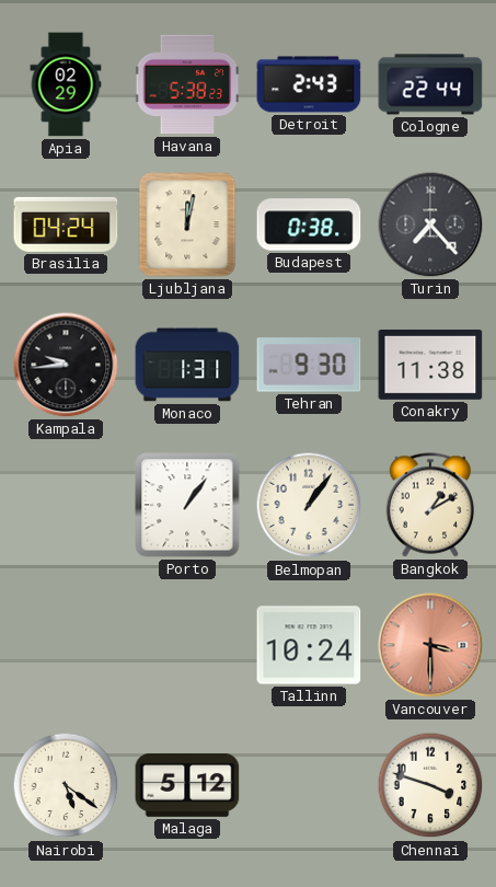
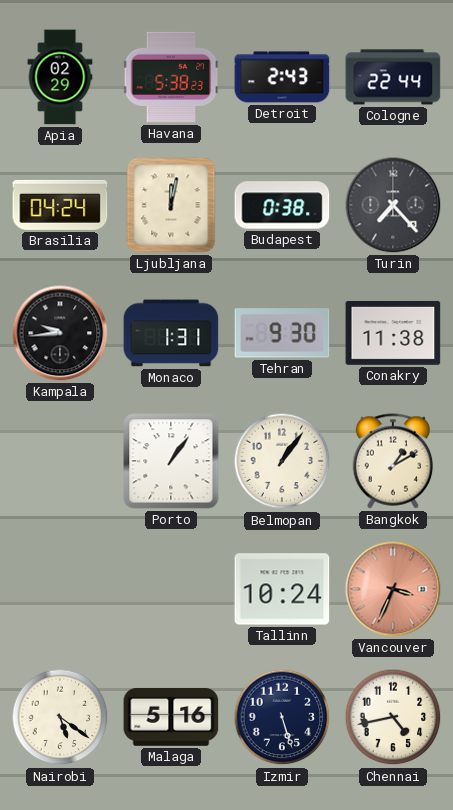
Vancouver: 3:30 -> 3:34
Malaga: 5:12 -> 5:16
Izmir: none -> 5:27
Chennai: 3:48 -> 4:43
